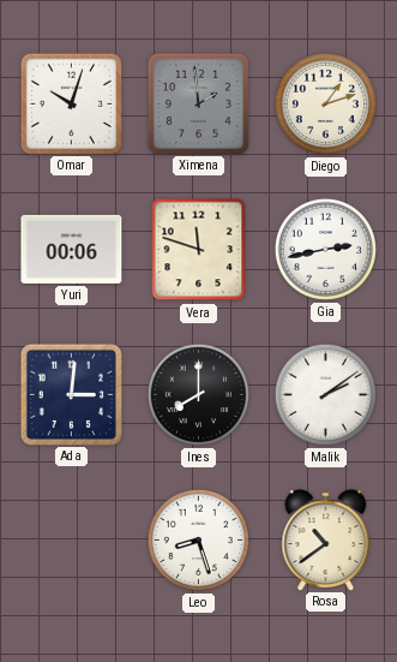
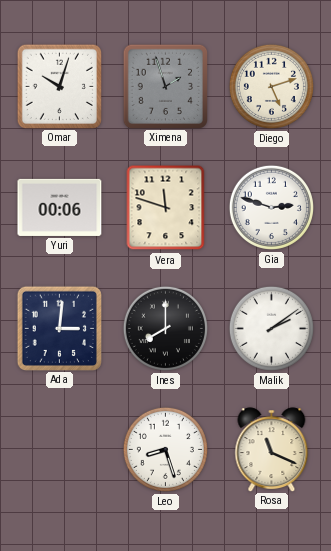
Ximena: 1:59 -> 1:57
Diego: 1:12 -> 5:12
Gia: 2:43 -> 2:48
Rosa: 10:39 -> 11:19
